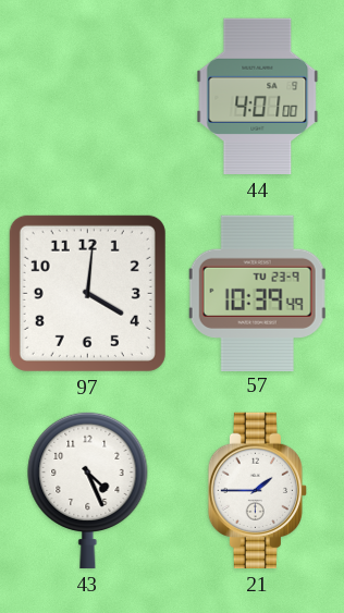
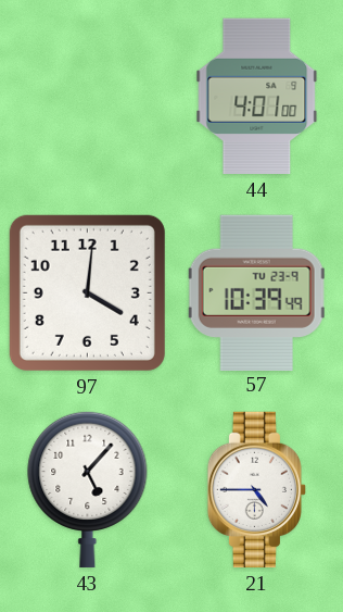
43: 4:26 -> 5:07
21: 1:45 -> 4:45
